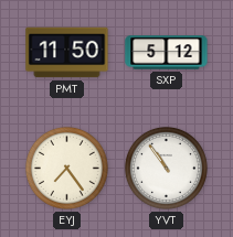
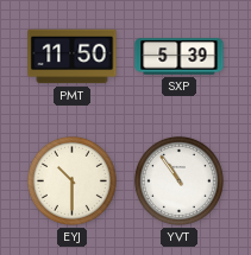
SXP: 5:12 -> 5:39
EYJ: 7:24 -> 10:30
